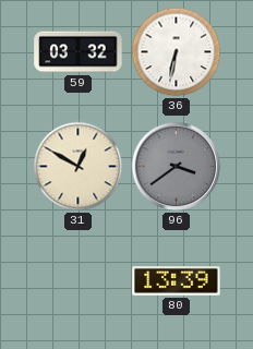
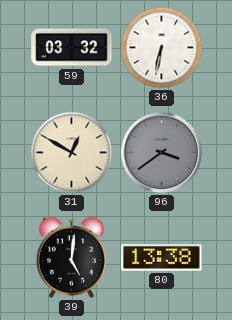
39: none -> 5:01
80: 13:39 -> 13:38
